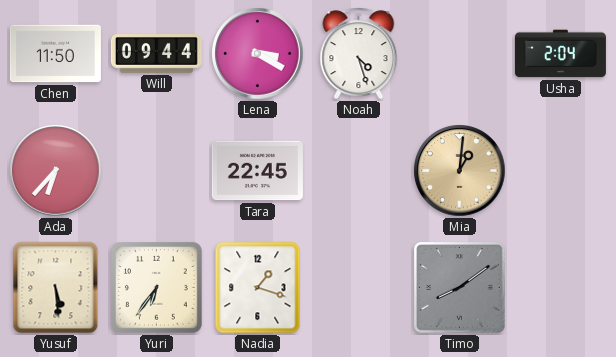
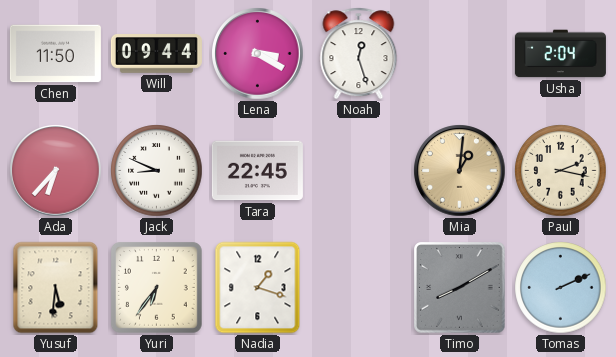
Noah: 4:27 -> 12:27
Jack: none -> 8:49
Paul: none -> 2:17
Yusuf: 5:29 -> 5:31
Timo: 8:09 -> 8:10
Tomas: none -> 2:11
